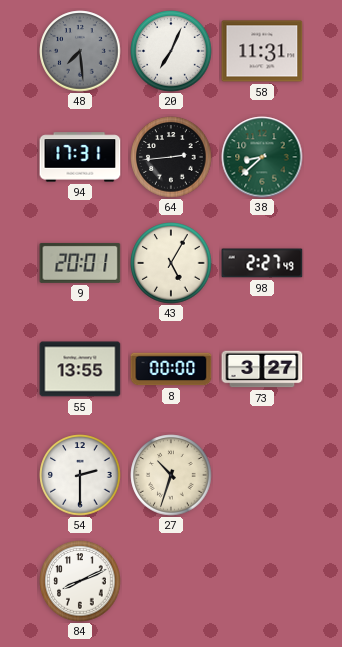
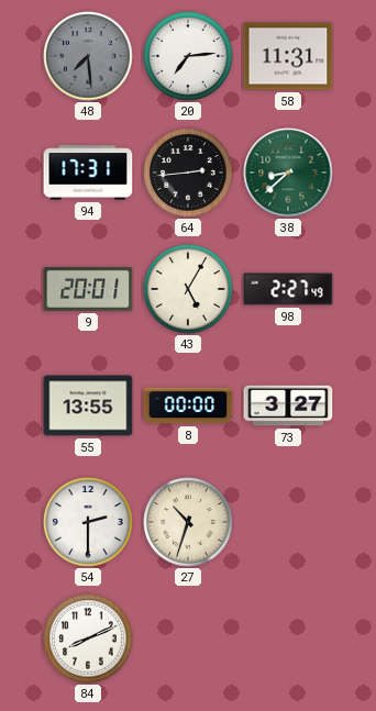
20: 7:04 -> 7:14
